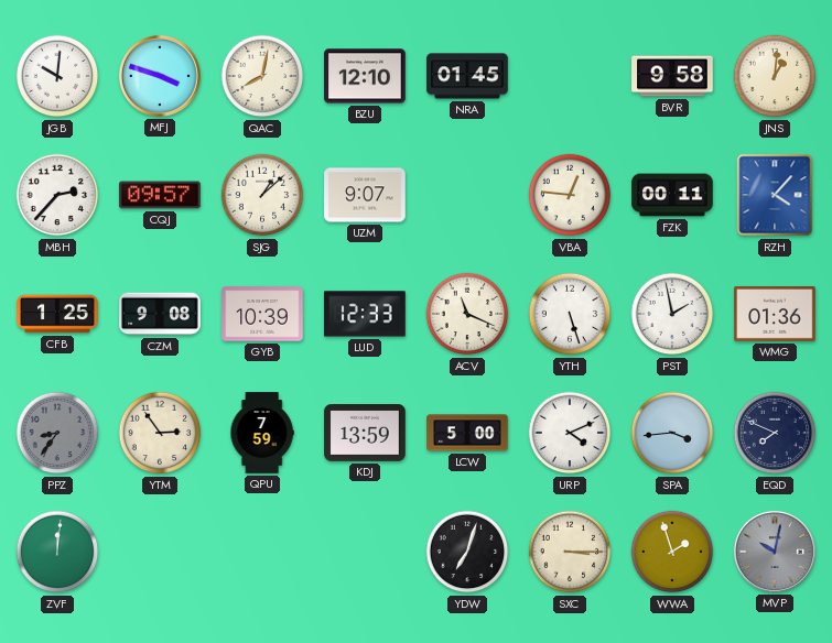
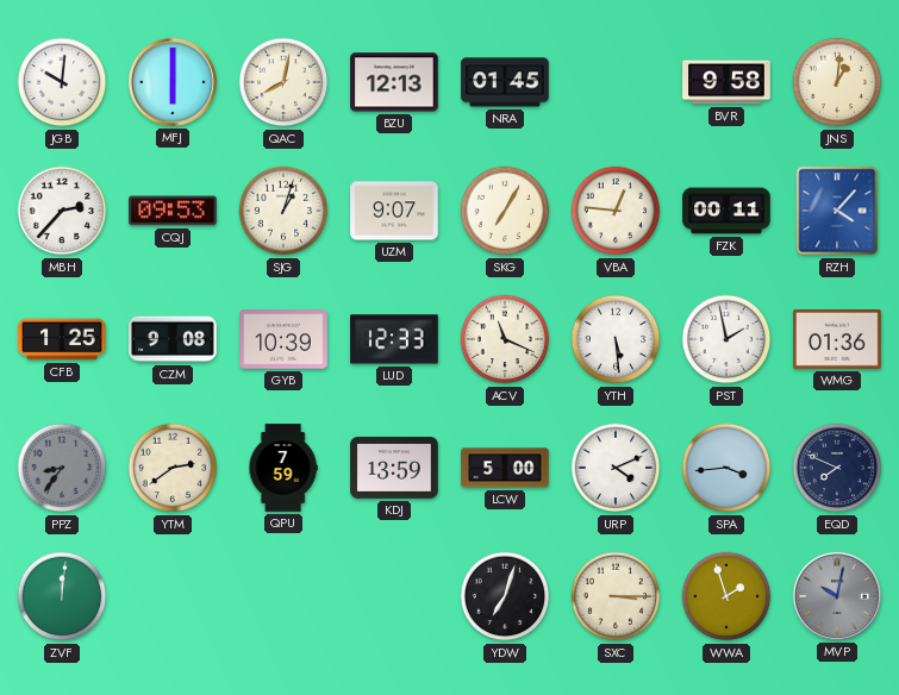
MFJ: 3:48 -> 6:00
BZU: 12:10 -> 12:13
CQJ: 09:57 -> 09:53
SJG: 1:08 -> 1:03
SKG: none -> 7:05
YTH: 5:27 -> 5:29
YTM: 2:54 -> 2:39
